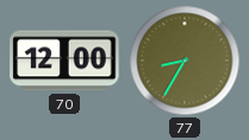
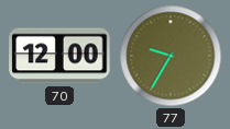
77: 8:35 -> 9:35
